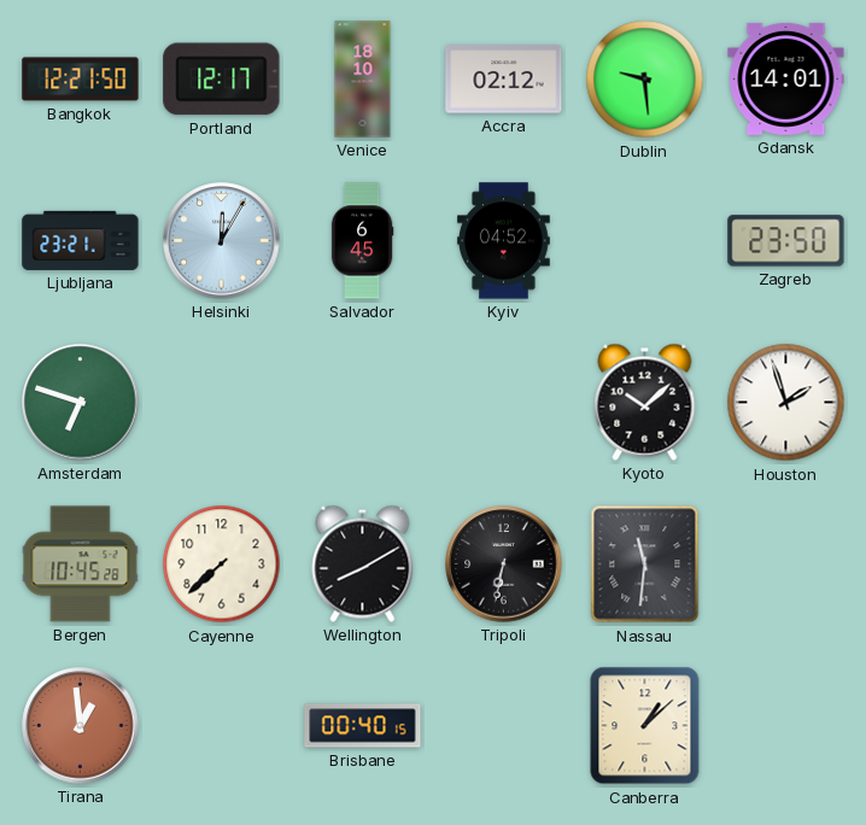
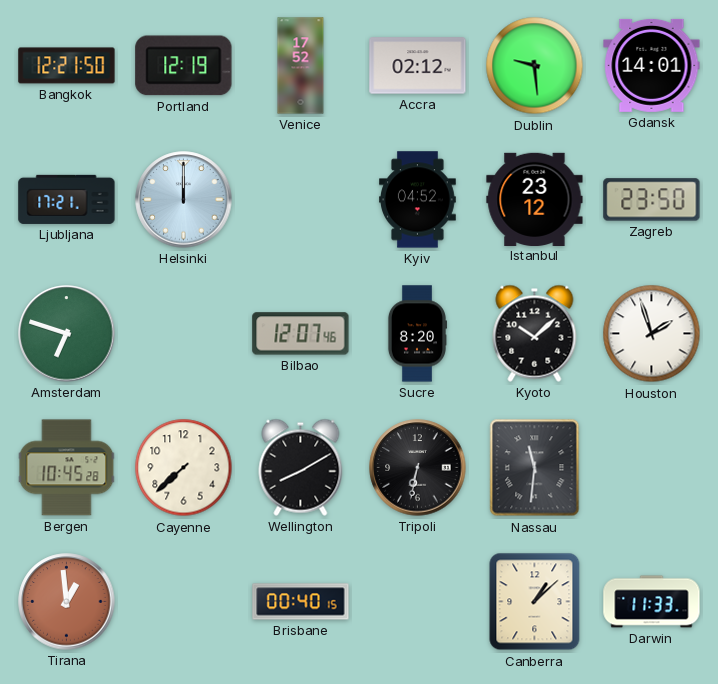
Portland: 12:17 -> 12:19
Venice: 18:10 -> 17:52
Ljubljana: 23:21 -> 17:21
Helsinki: 12:05 -> 12:00
Salvador: 6:45 -> none
Istanbul: none -> 23:12
Bilbao: none -> 12:07
Sucre: none -> 8:20
Darwin: none -> 11:33
